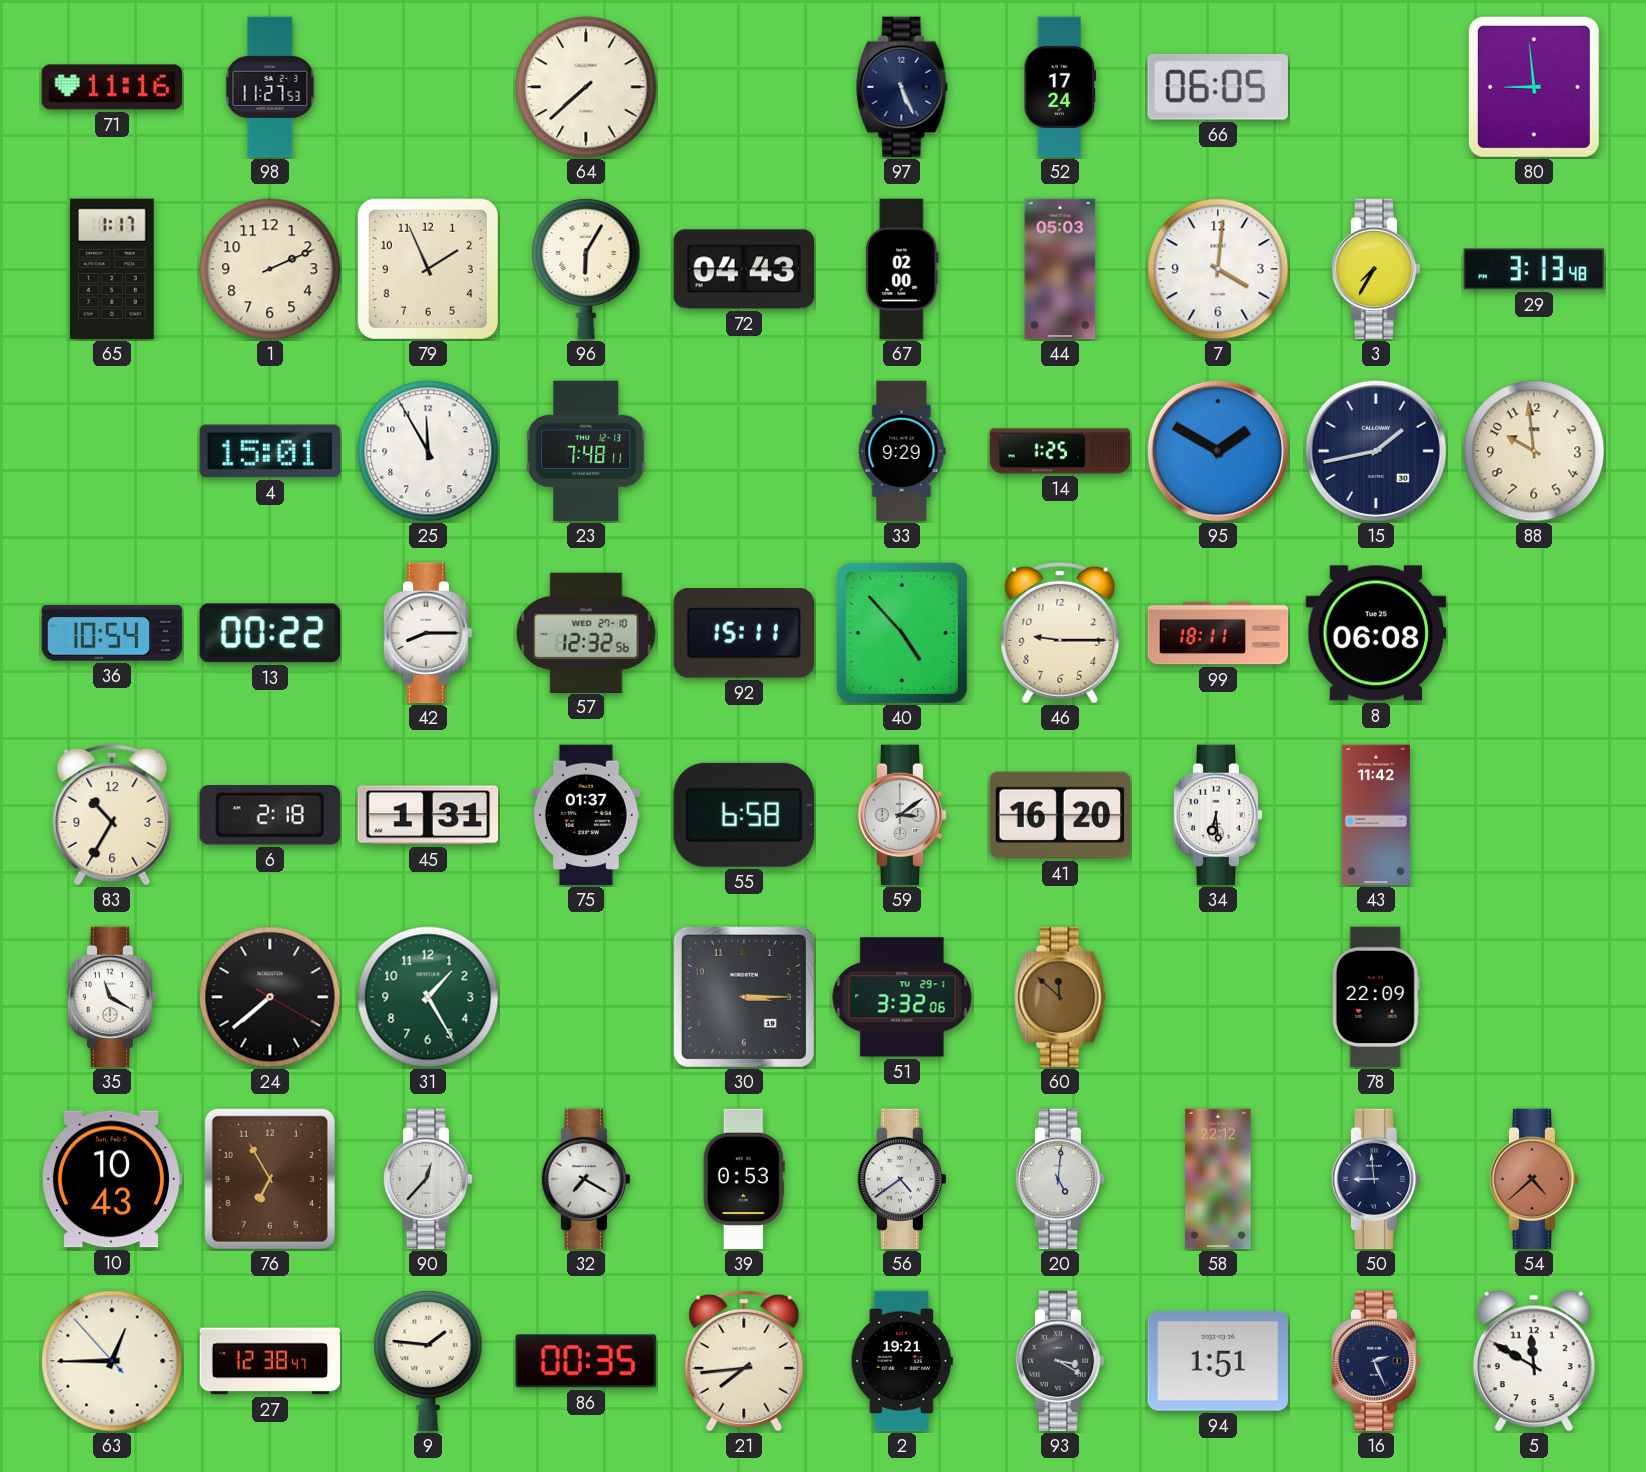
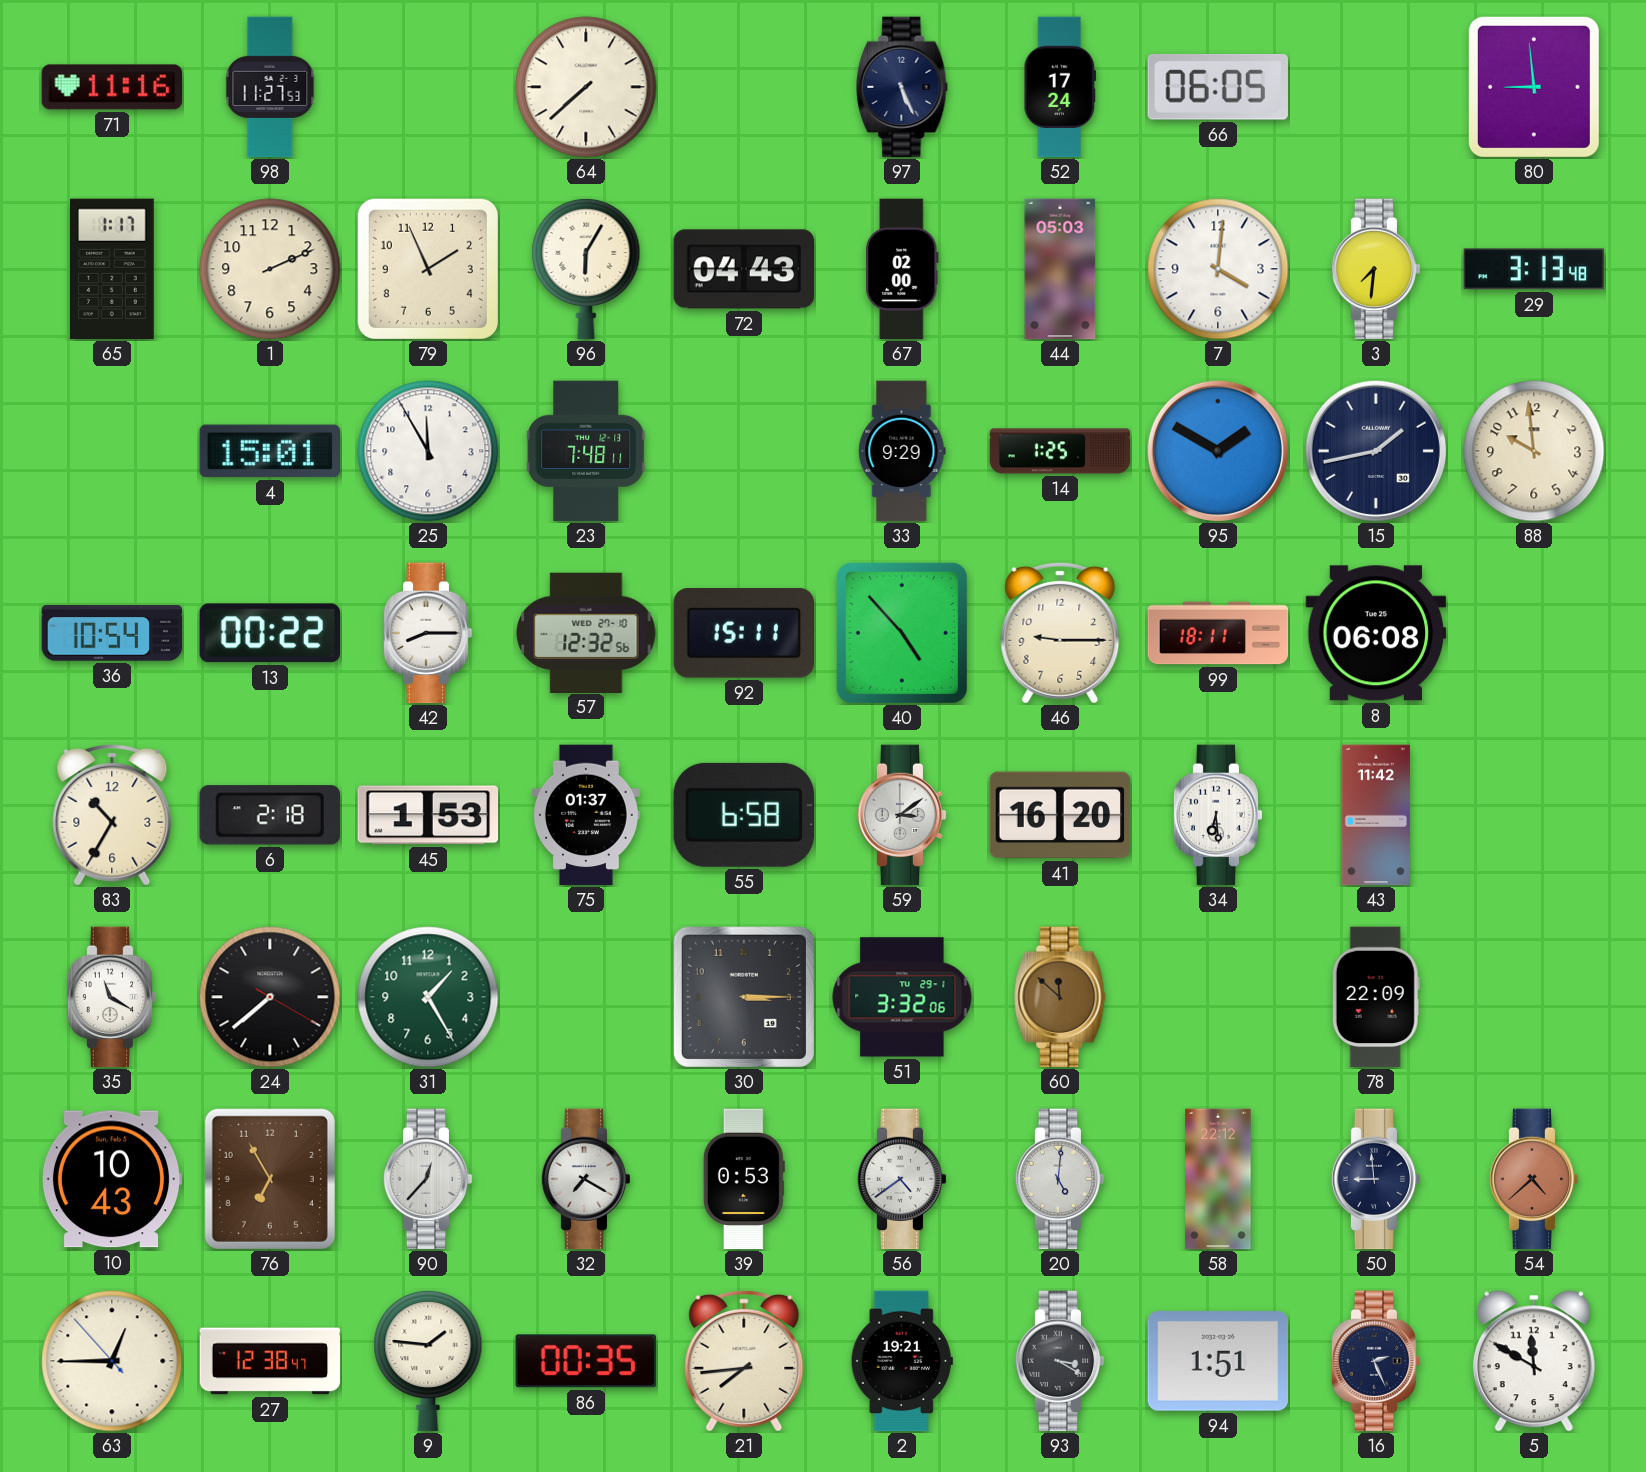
3: 7:35 -> 7:31
45: 1:31 -> 1:53
